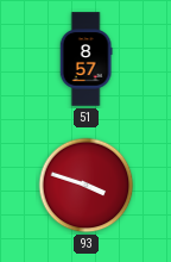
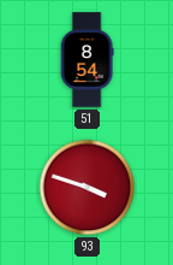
51: 8:57 -> 8:54
